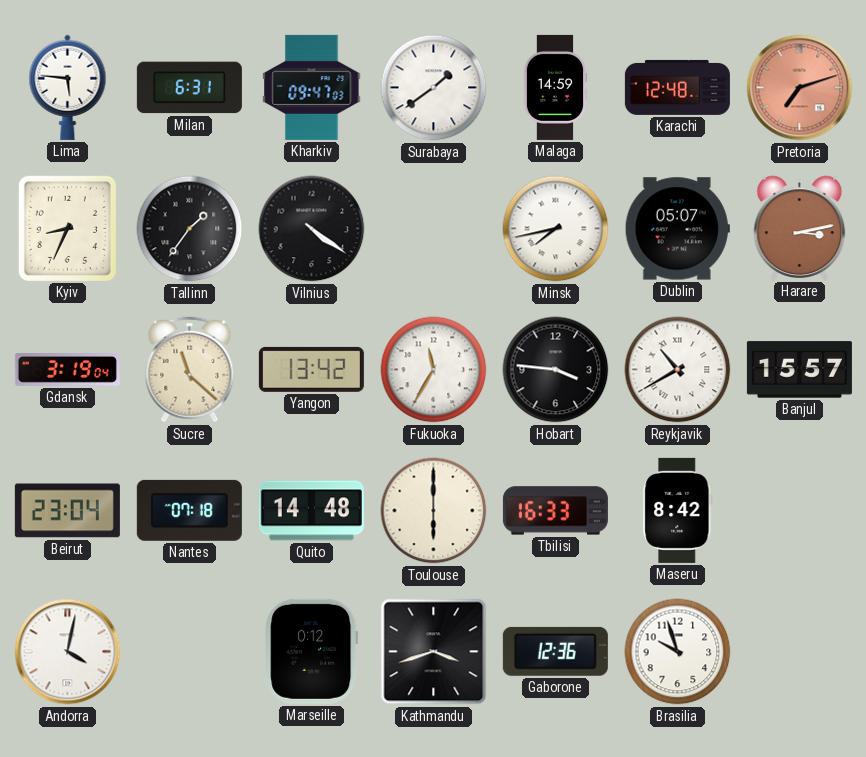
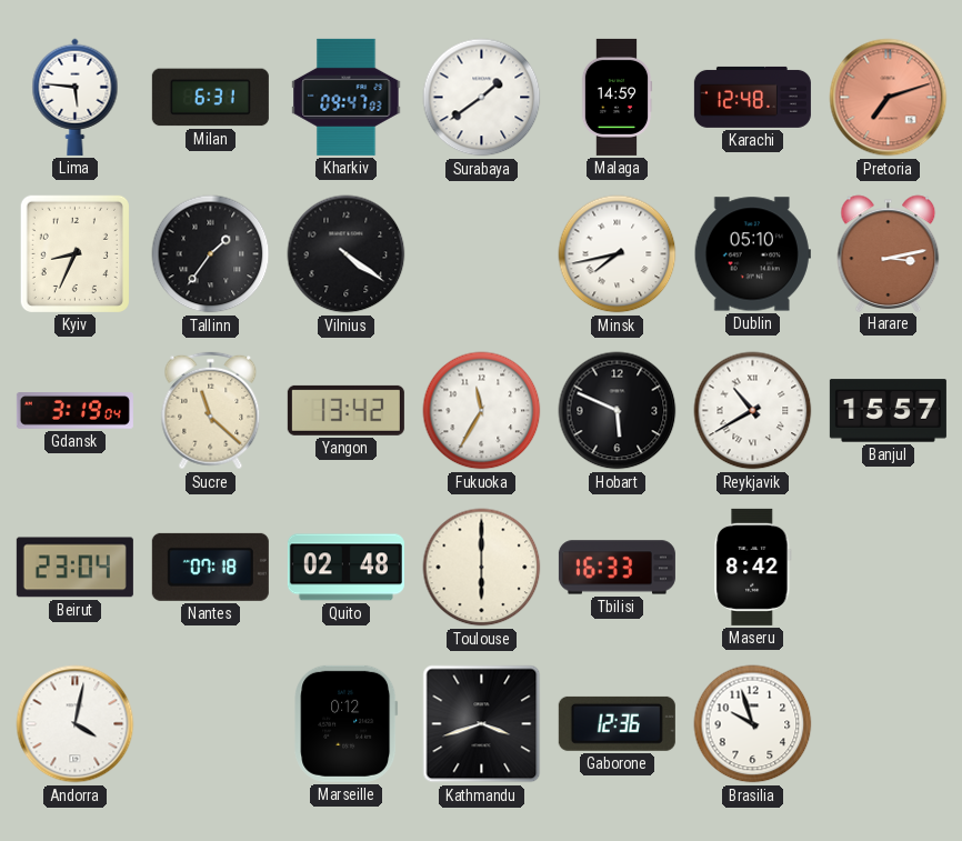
Dublin: 05:07 -> 05:10
Hobart: 3:46 -> 5:49
Quito: 14:48 -> 02:48
